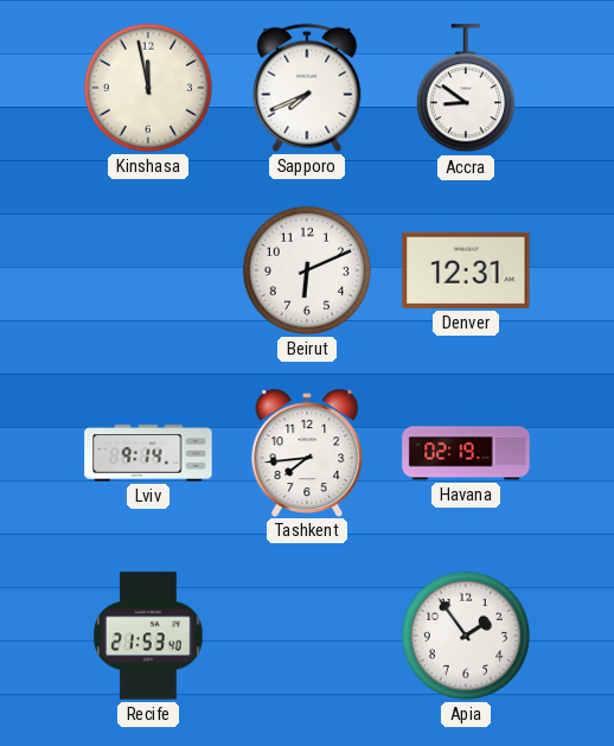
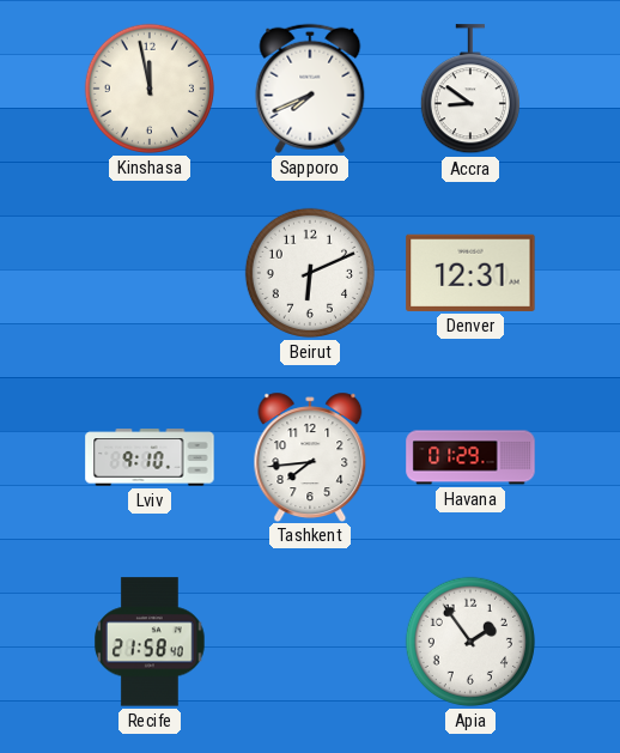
Lviv: 9:14 -> 9:10
Havana: 02:19 -> 01:29
Recife: 21:53 -> 21:58
